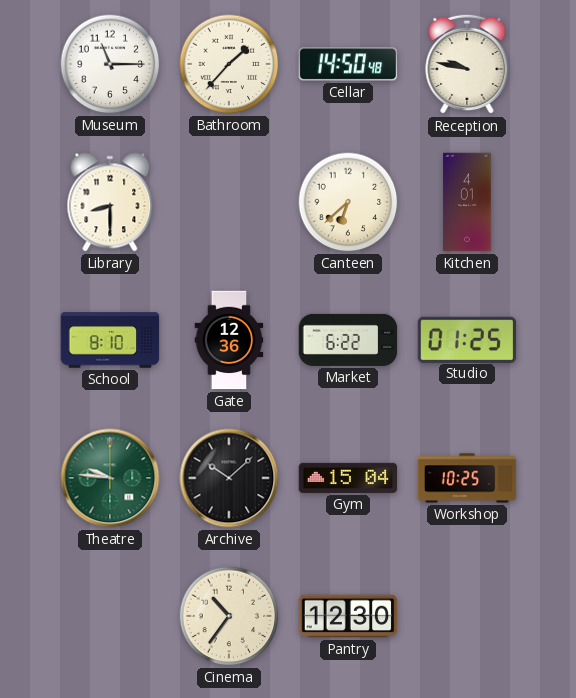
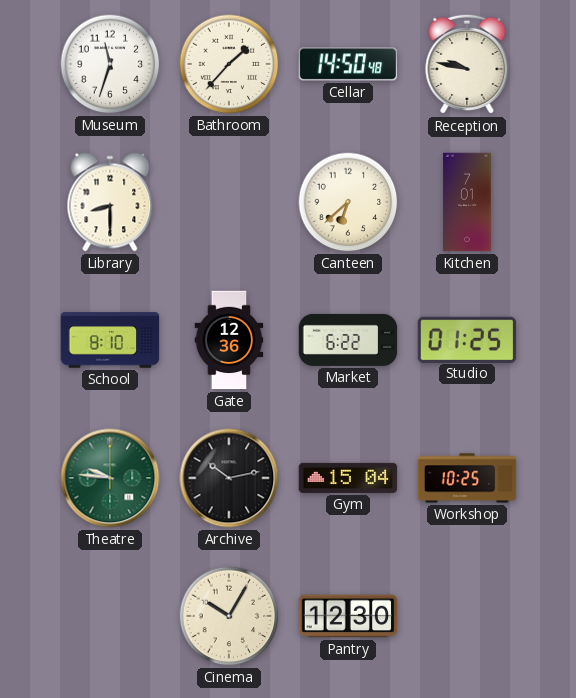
Museum: 11:15 -> 11:33
Kitchen: 4:01 -> 7:01
Archive: 10:08 -> 10:13
Cinema: 10:36 -> 10:05
